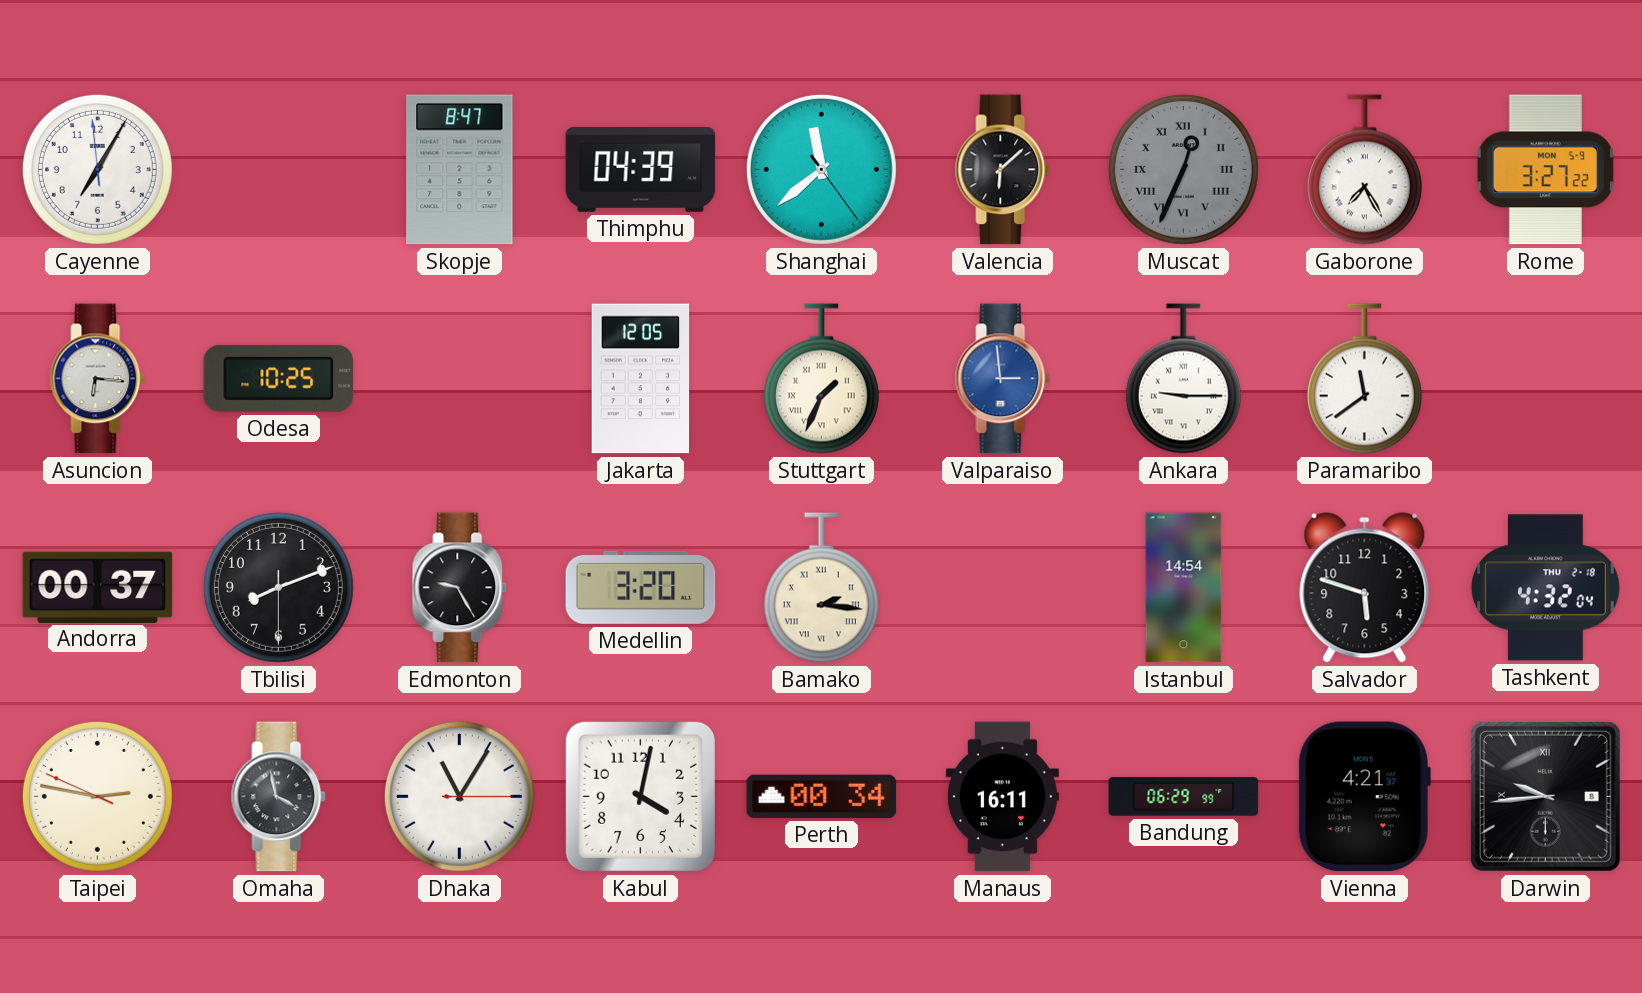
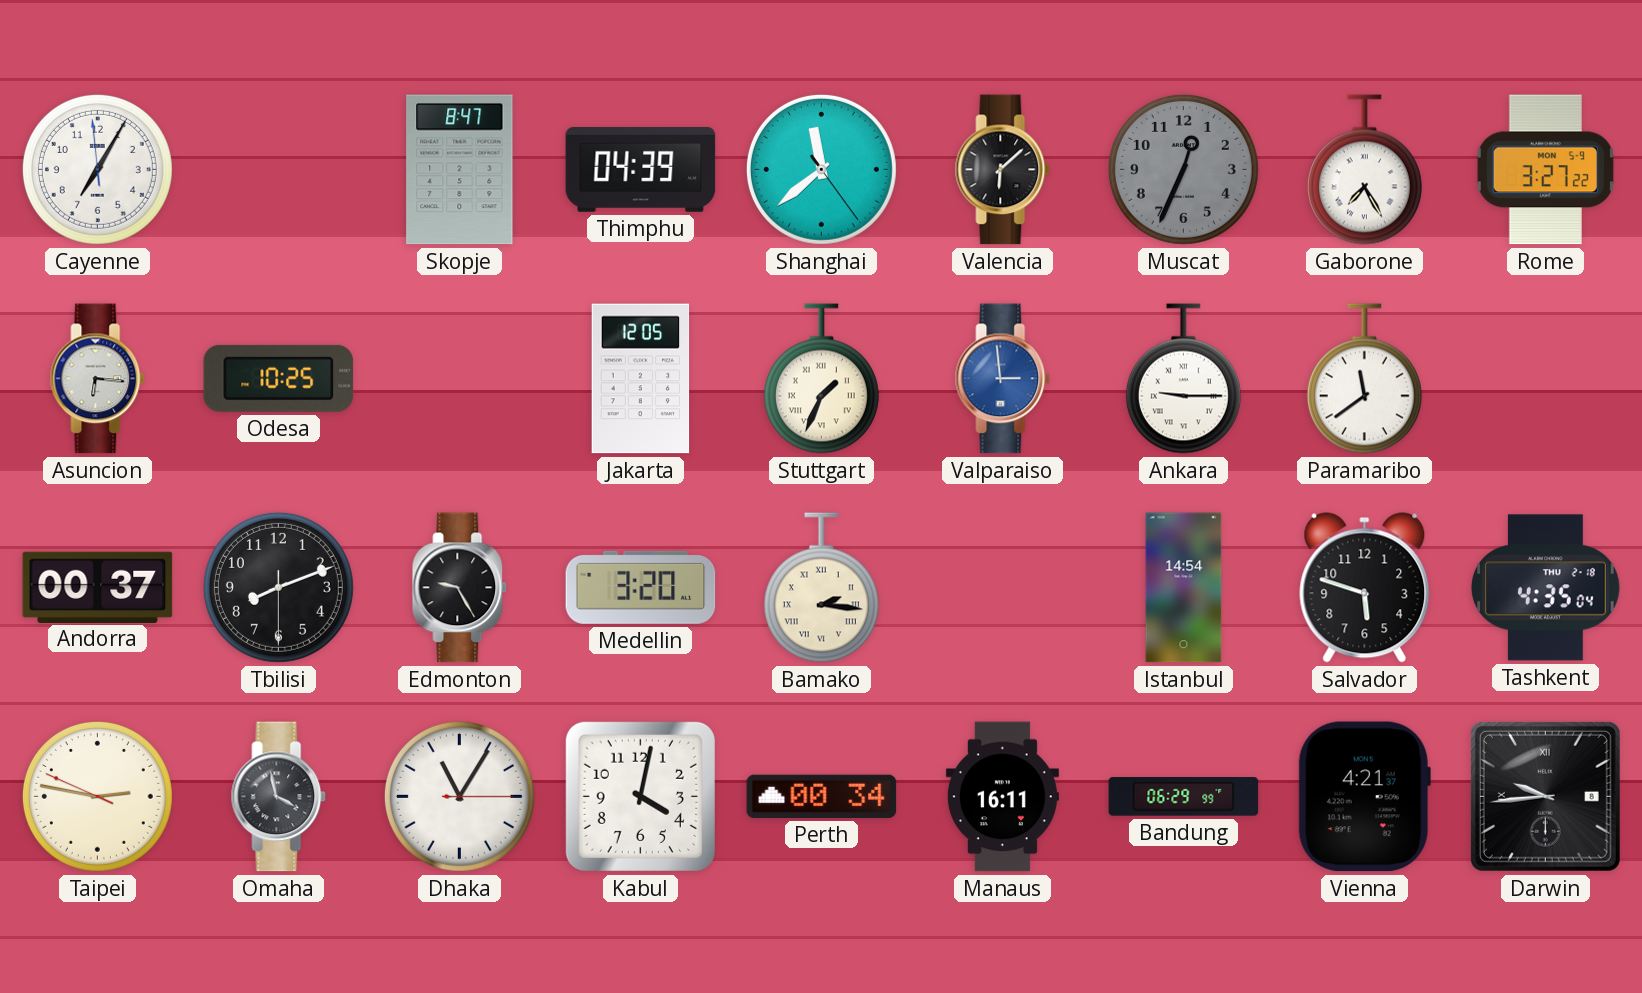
Muscat numerals: Roman -> Arabic
Tashkent: 4:32 -> 4:35
